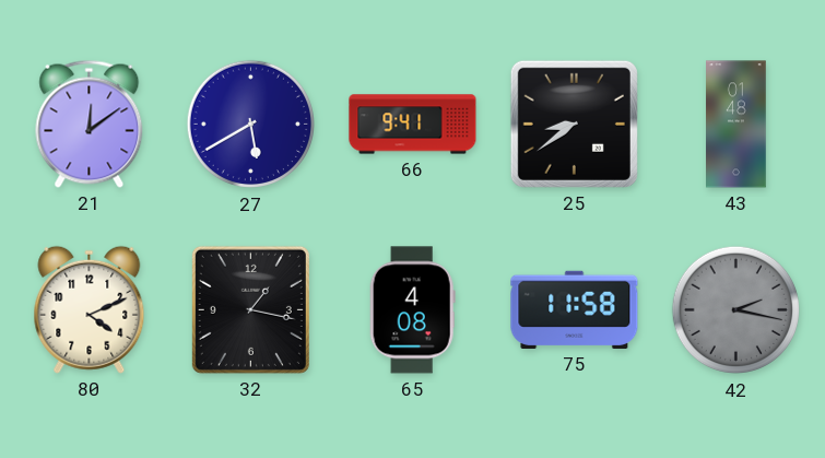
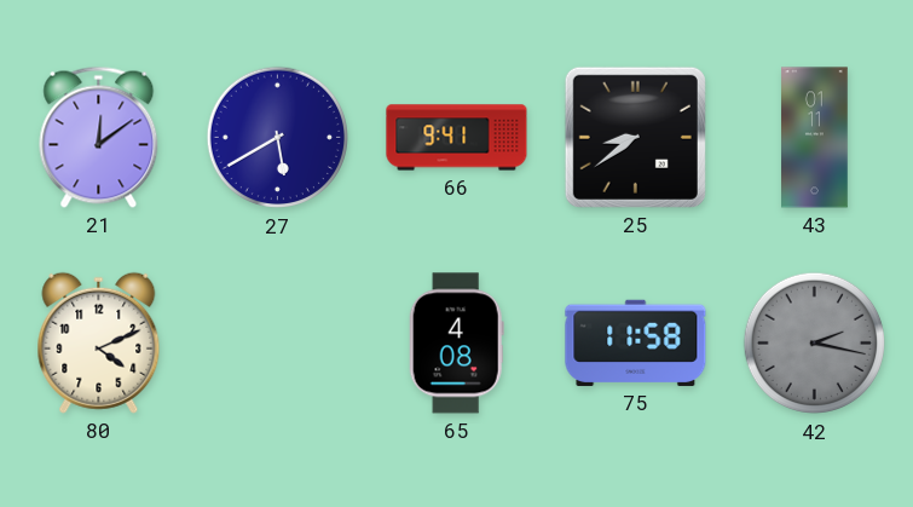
43: 01:48 -> 01:11
32: 1:17 -> none
